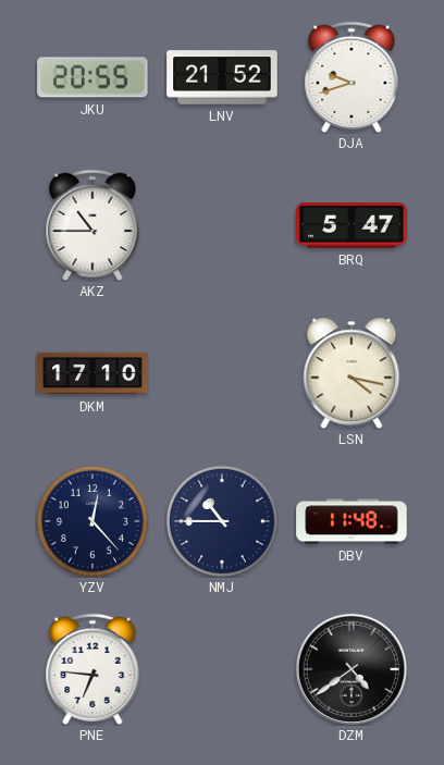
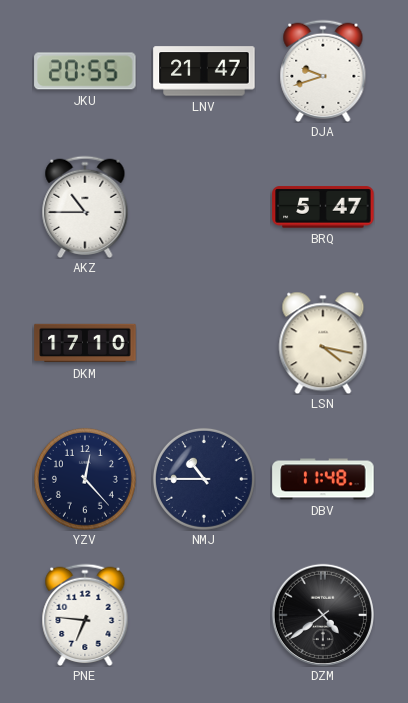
LNV: 21:52 -> 21:47
